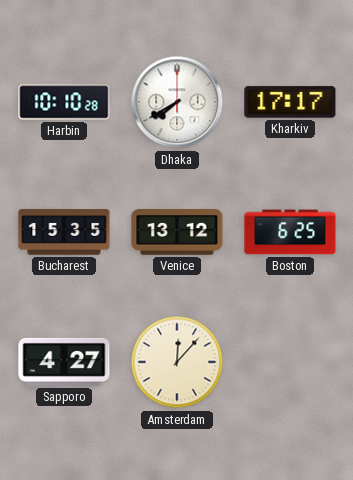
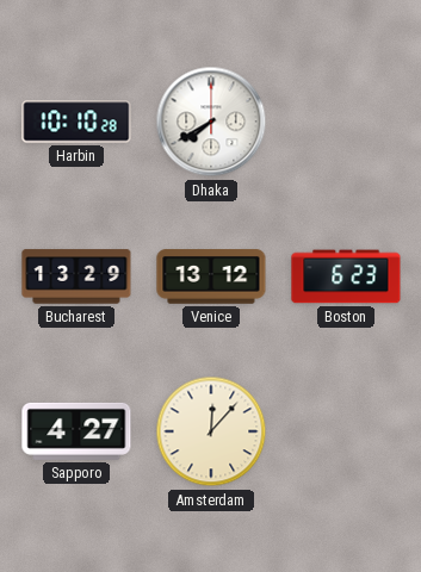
Kharkiv: 17:17 -> none
Bucharest: 15:35 -> 13:29
Boston: 6:25 -> 6:23
